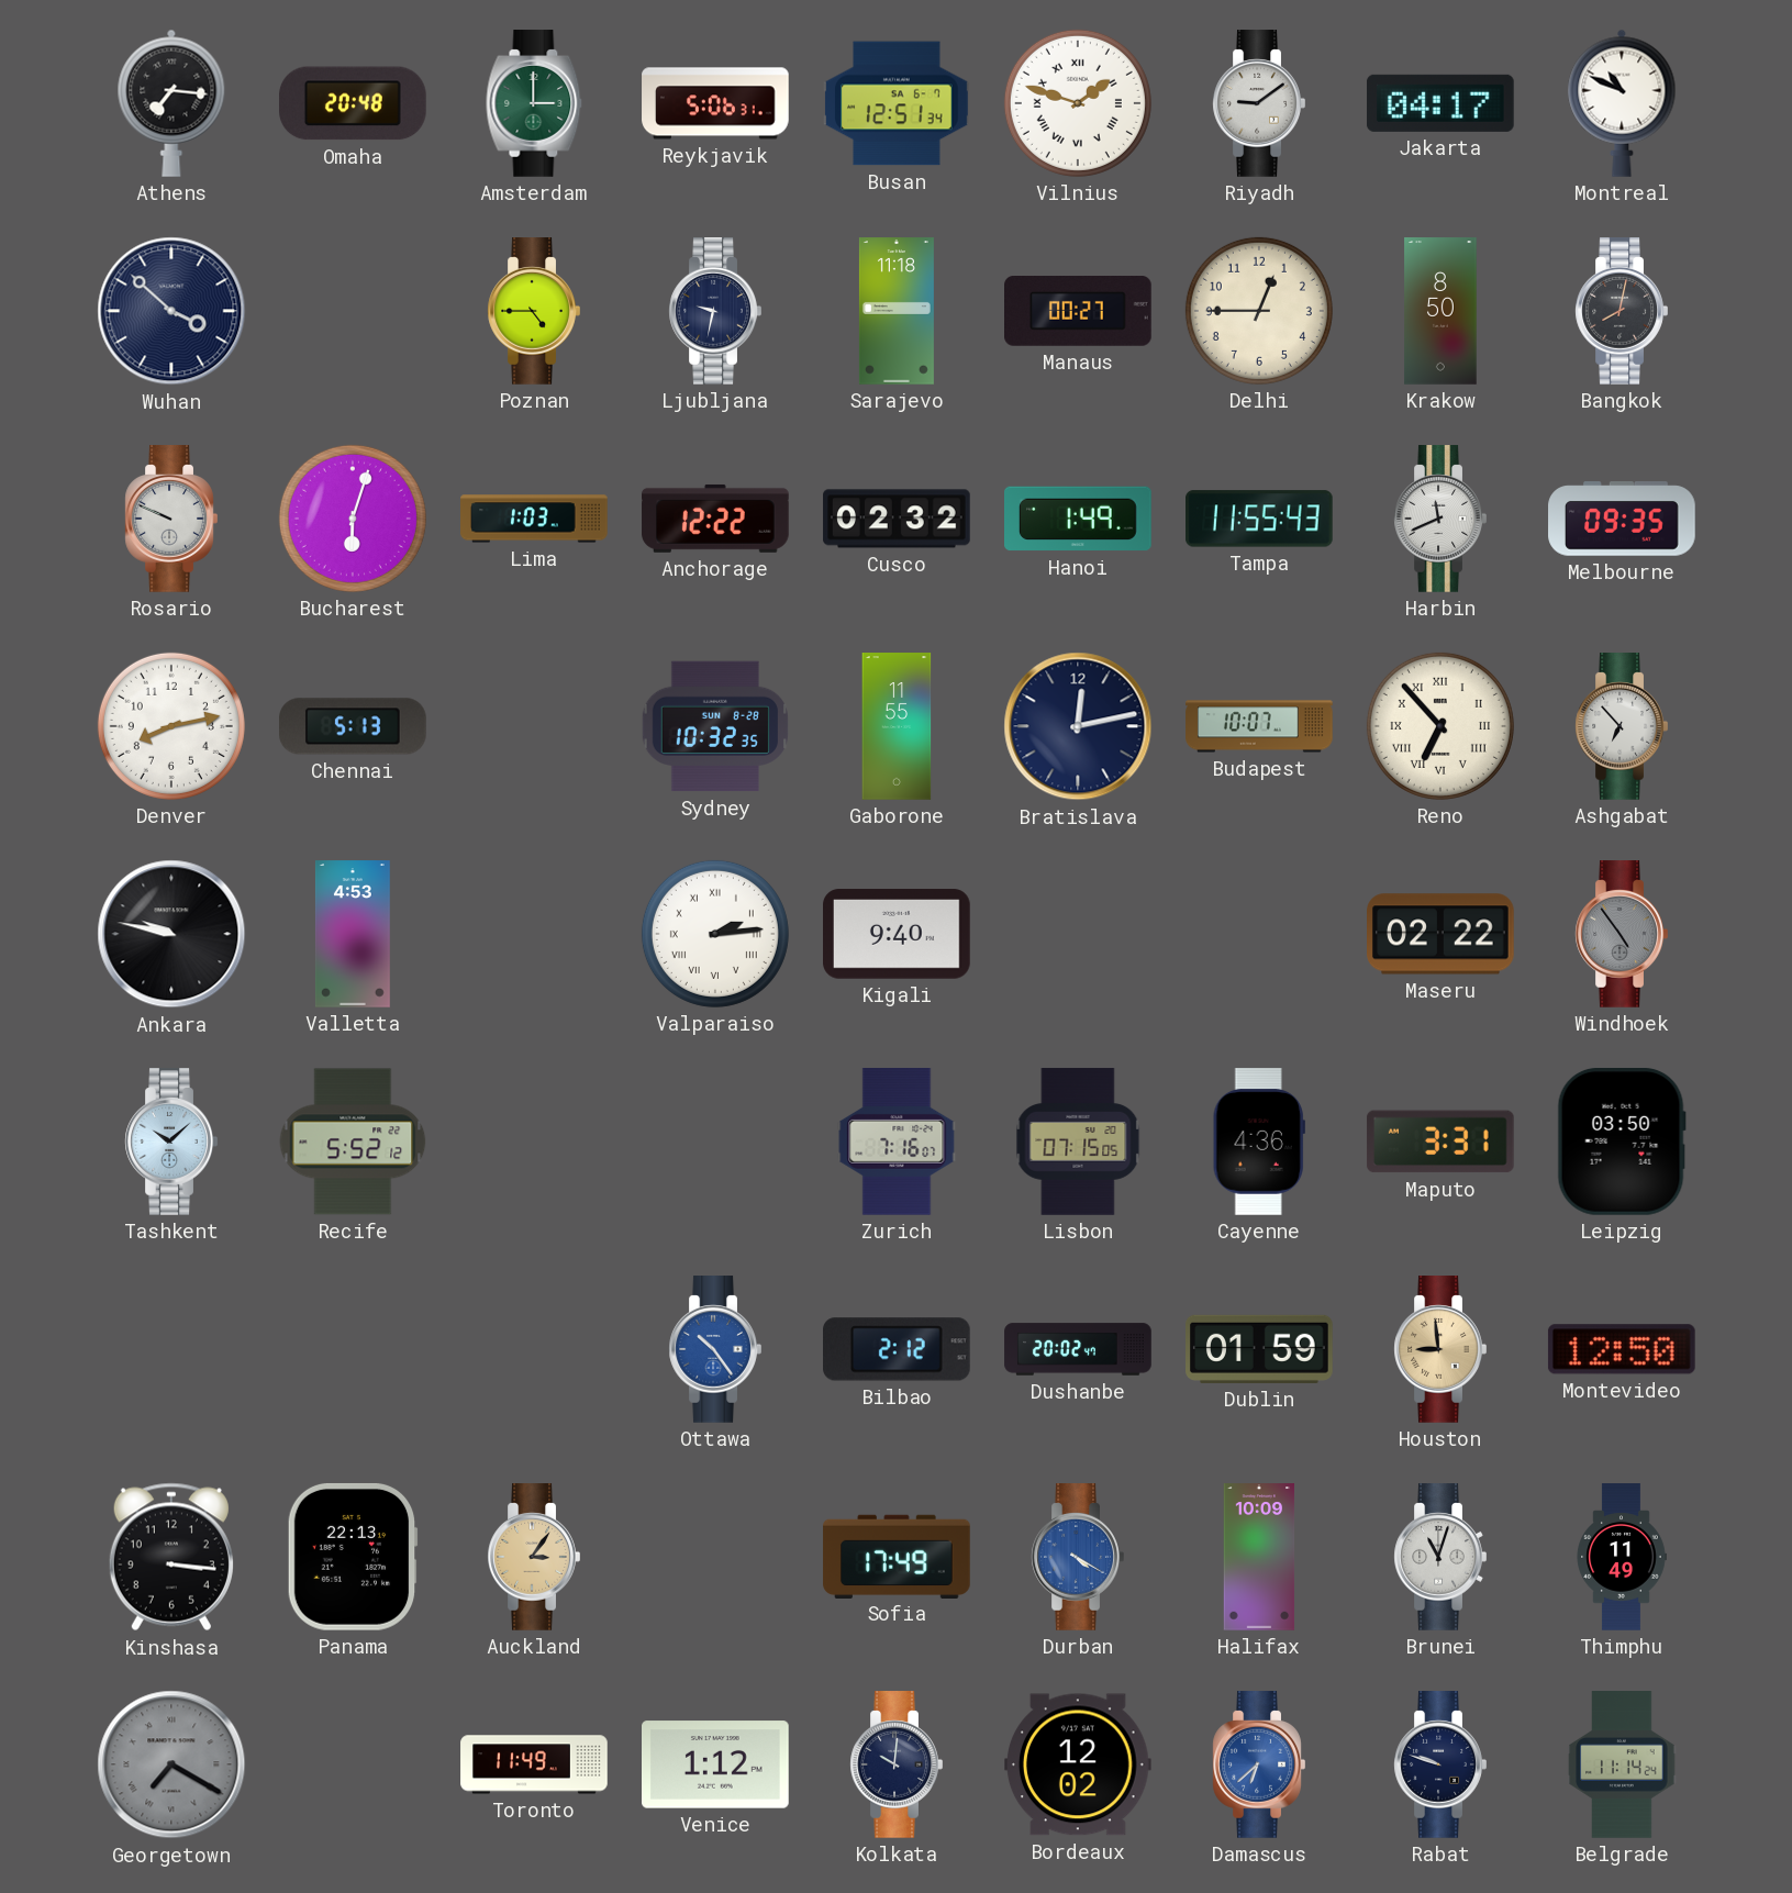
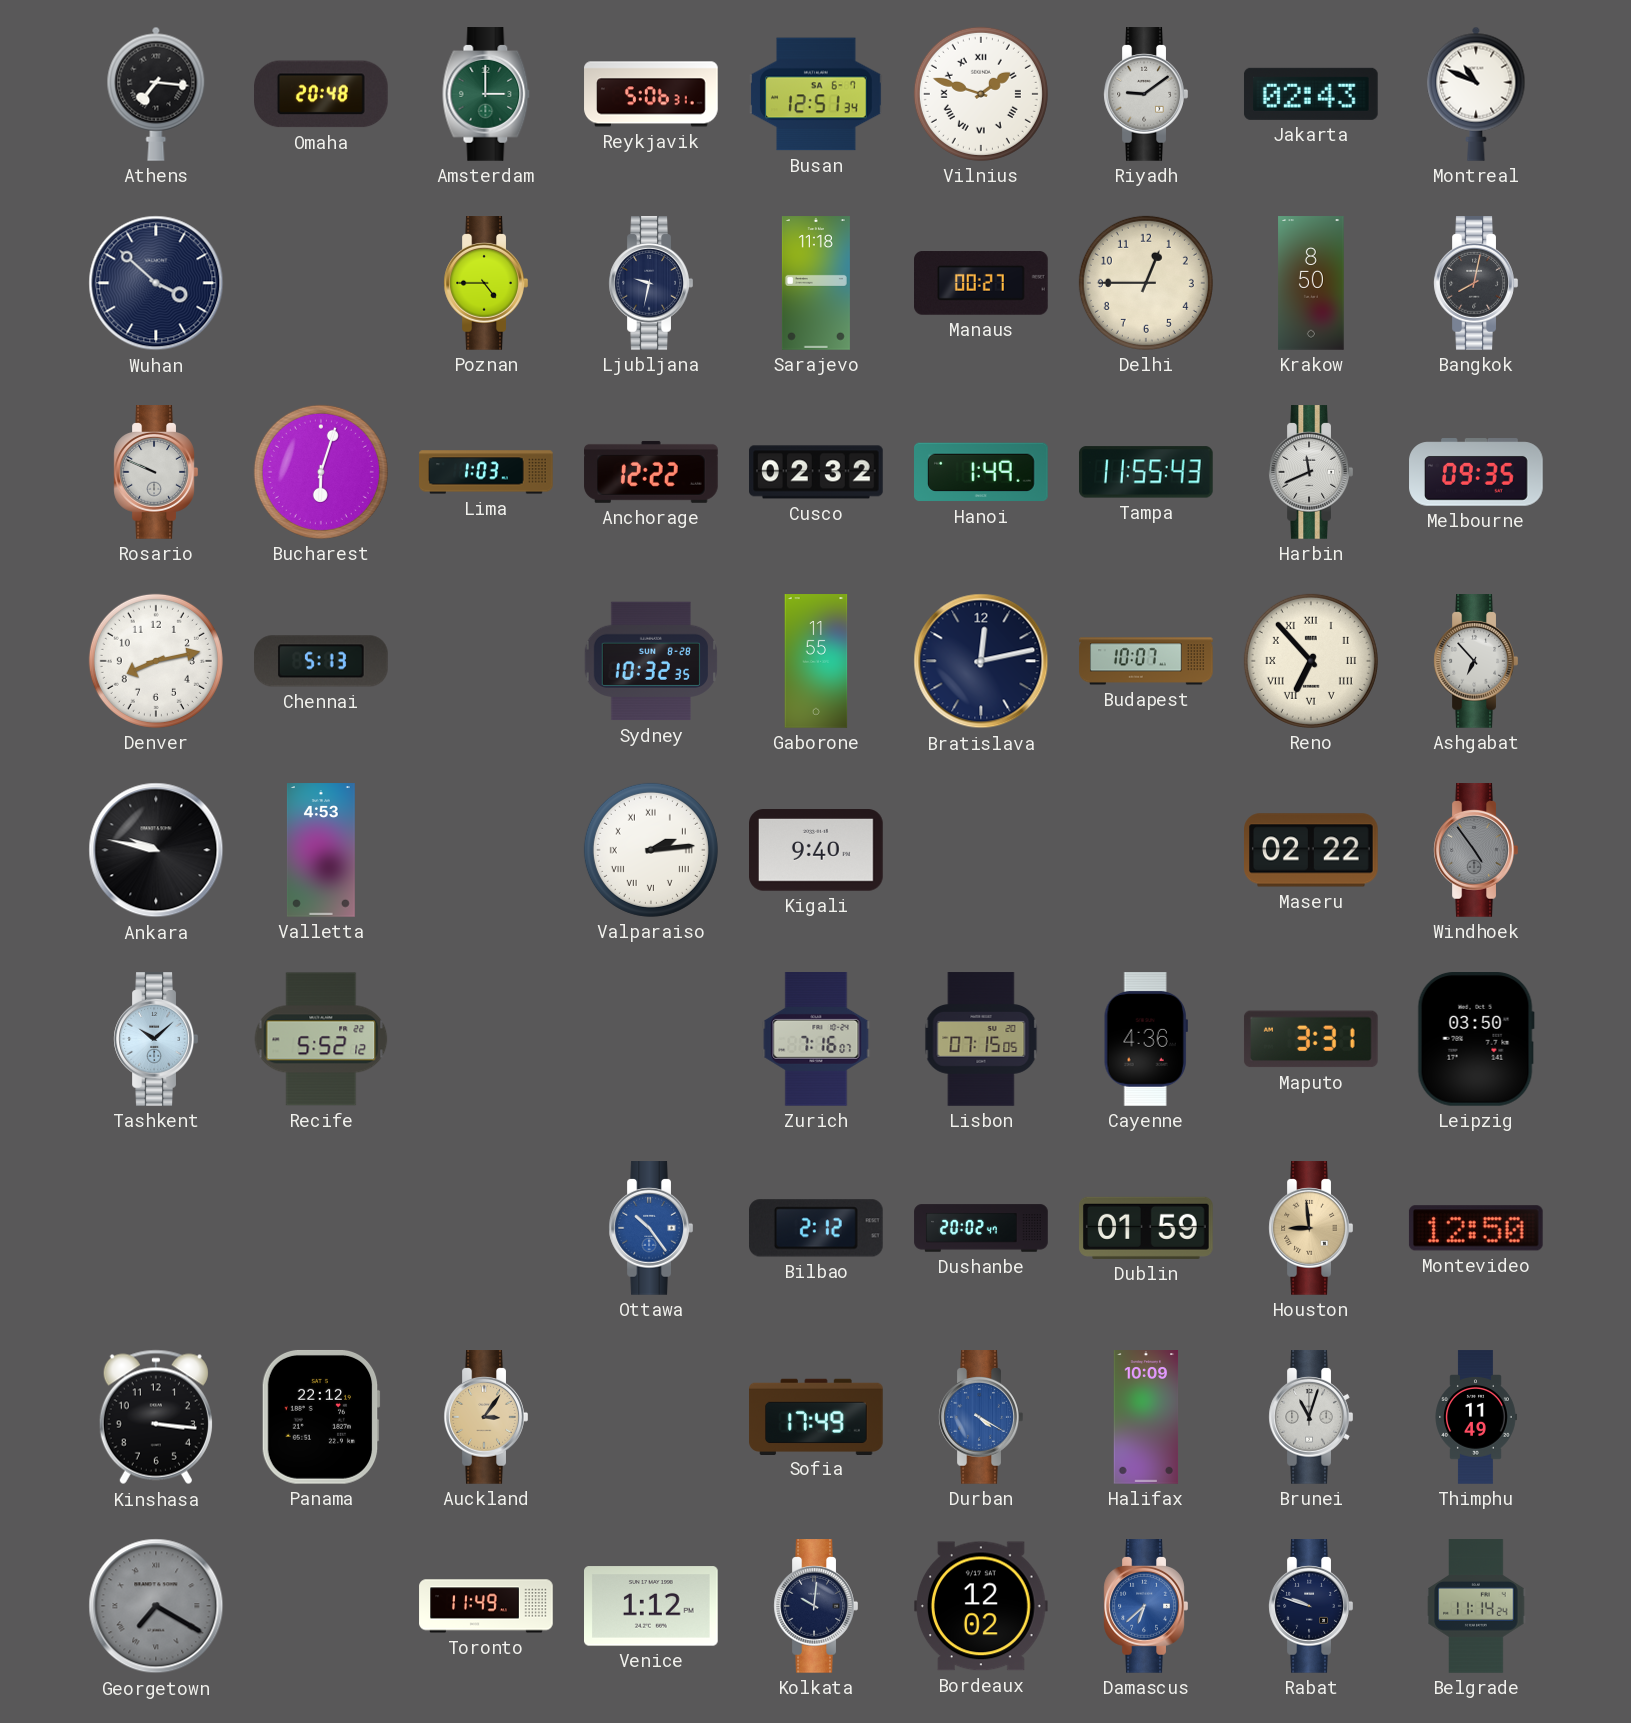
Jakarta: 04:17 -> 02:43
Panama: 22:13 -> 22:12
